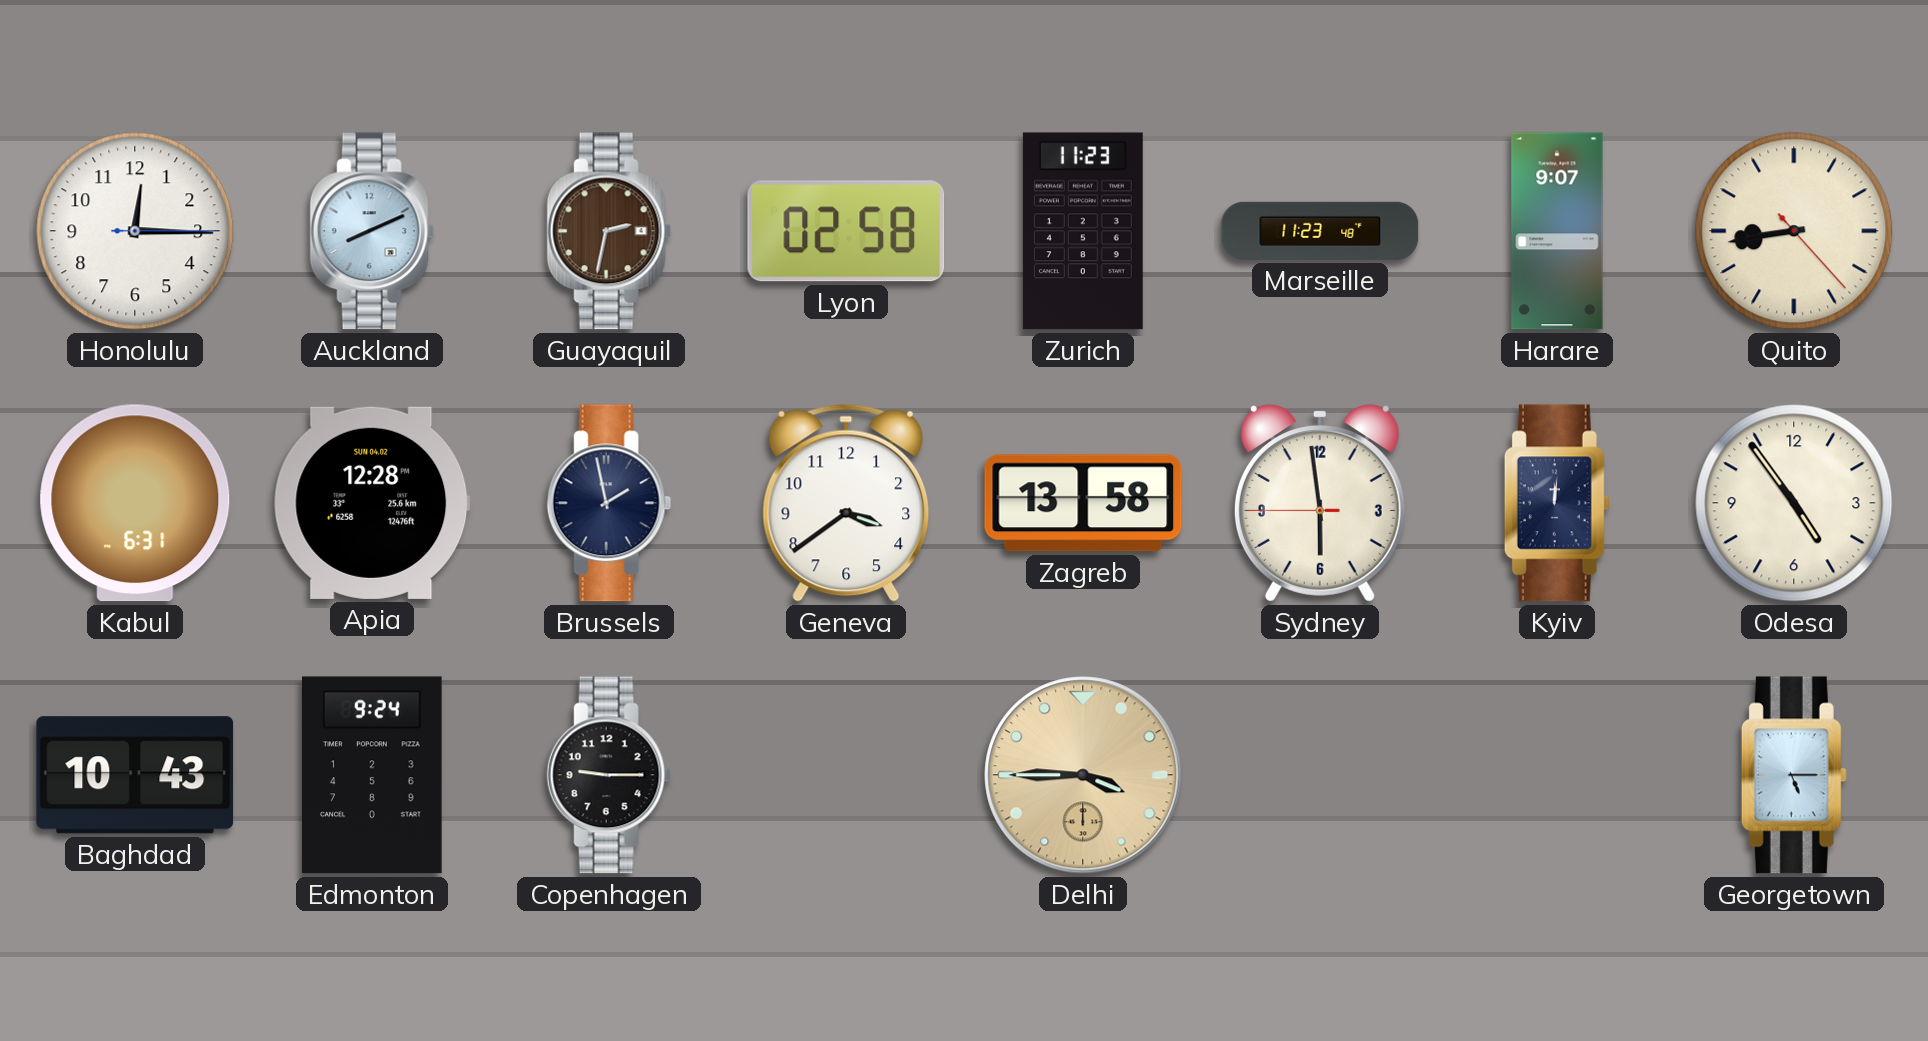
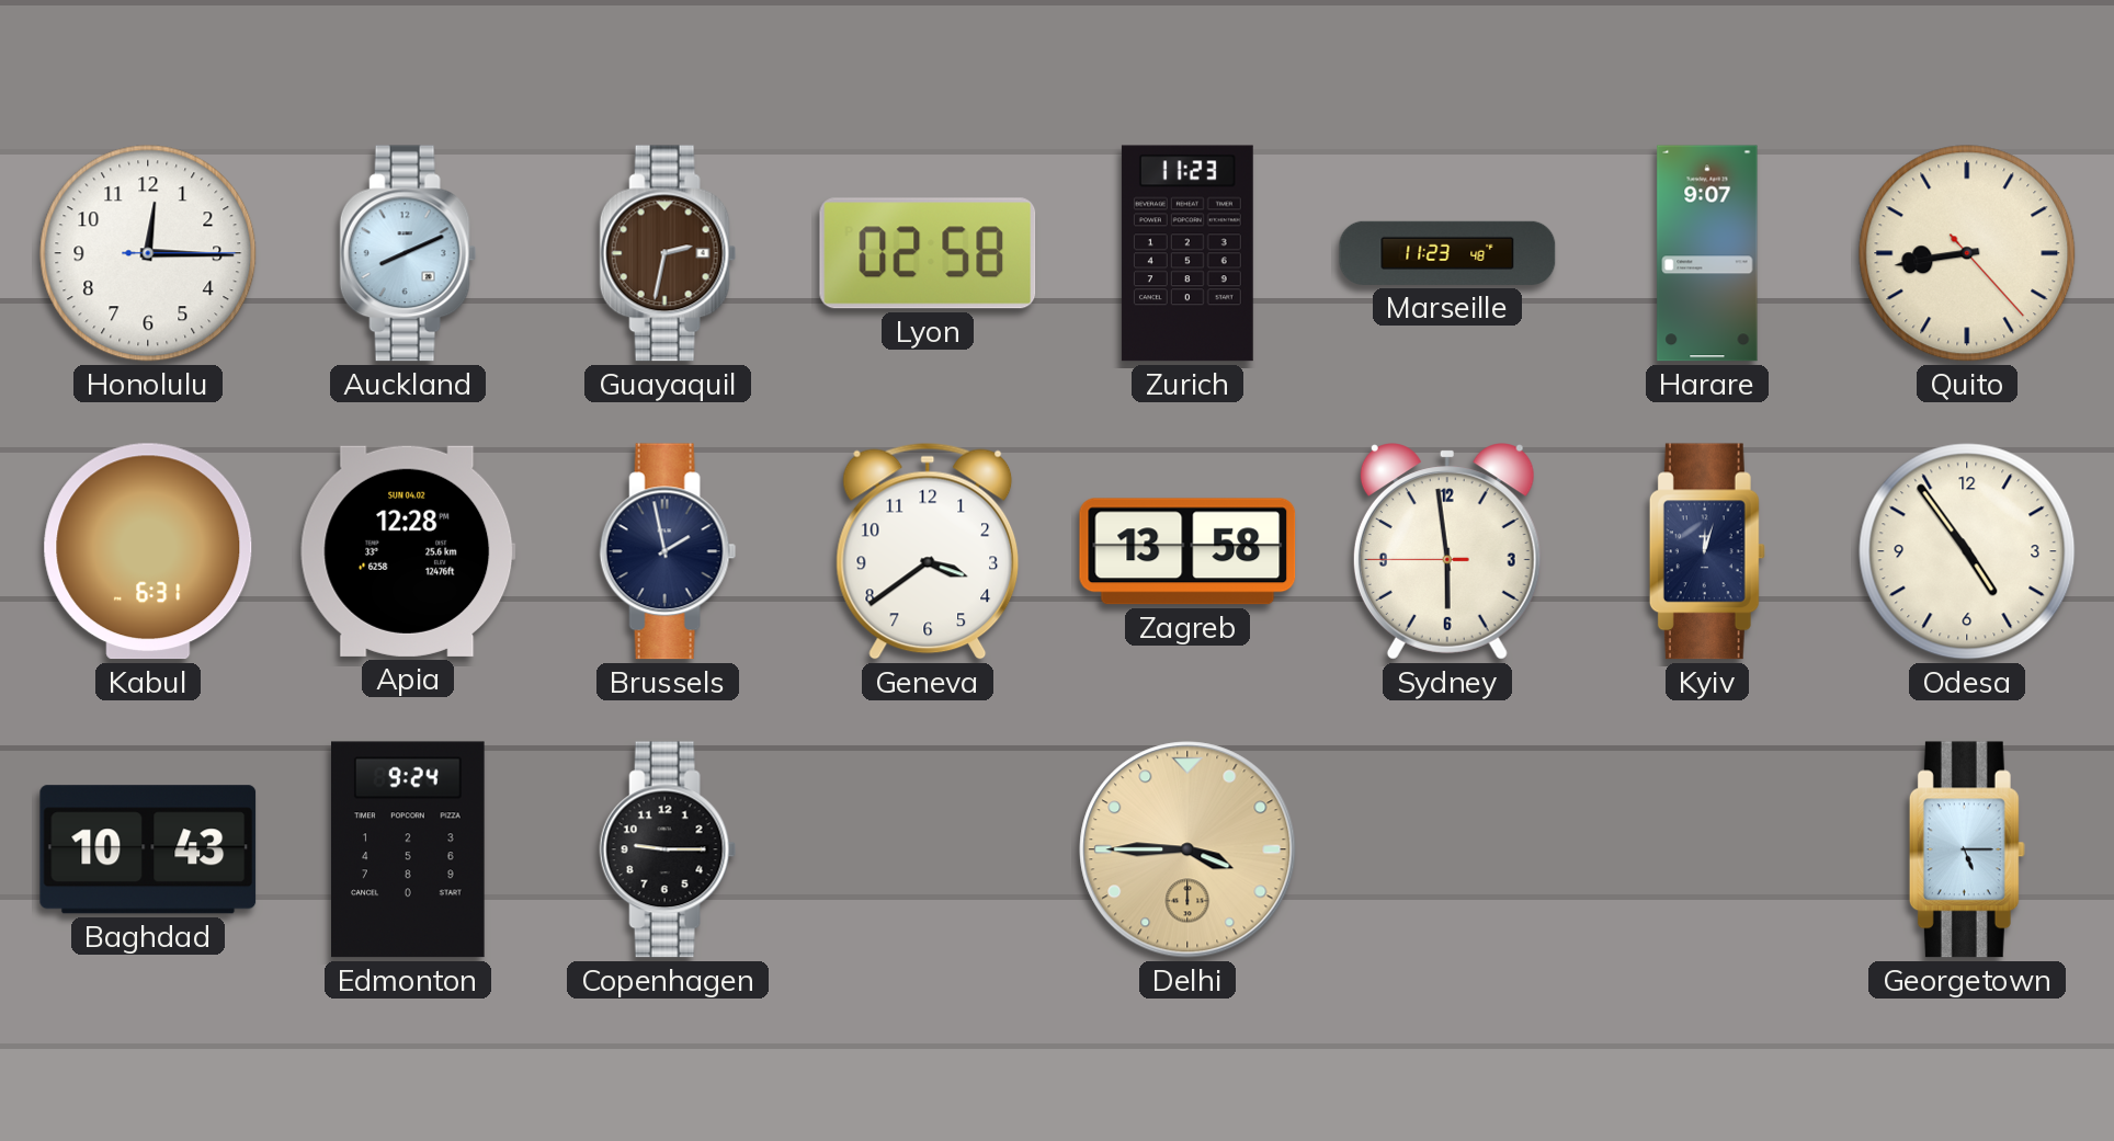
Kyiv: 12:01 -> 12:03
